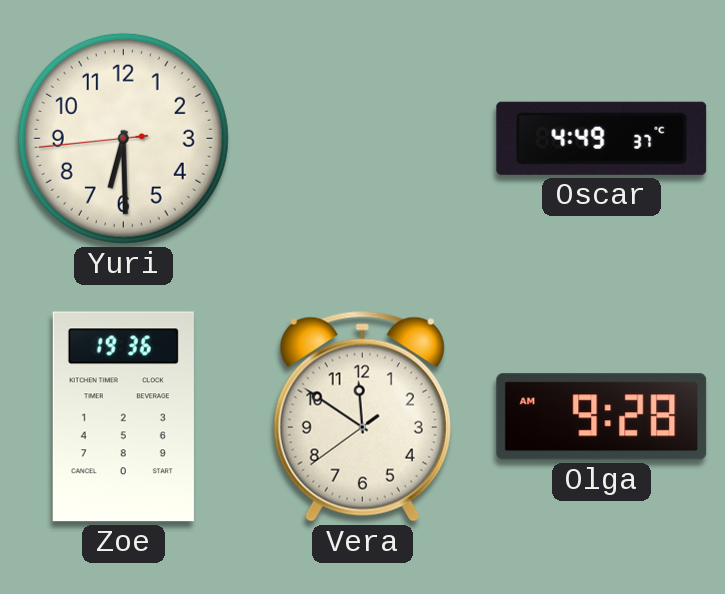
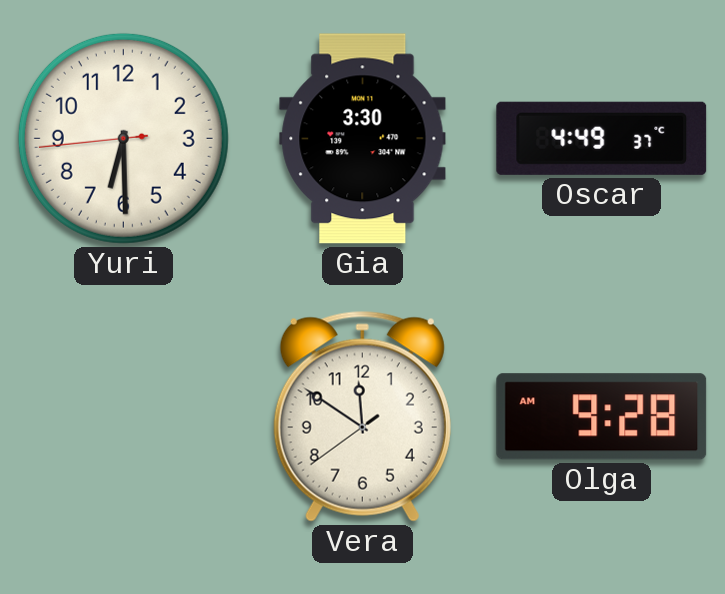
Gia: none -> 3:30
Zoe: 19:36 -> none
